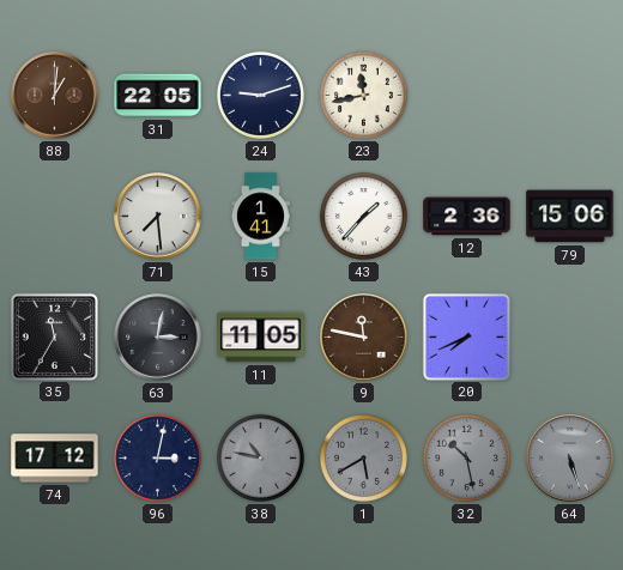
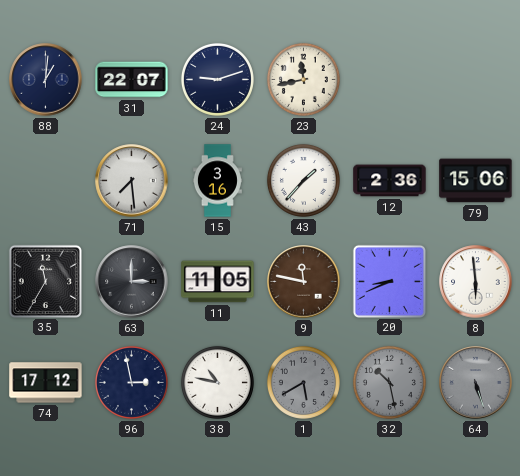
88 dial: brown -> navy
31: 22:05 -> 22:07
15: 1:41 -> 3:16
63: 3:02 -> 3:00
20: 7:41 -> 8:41
8: none -> 5:59
96: 3:02 -> 2:58
38 dial: grey -> white
